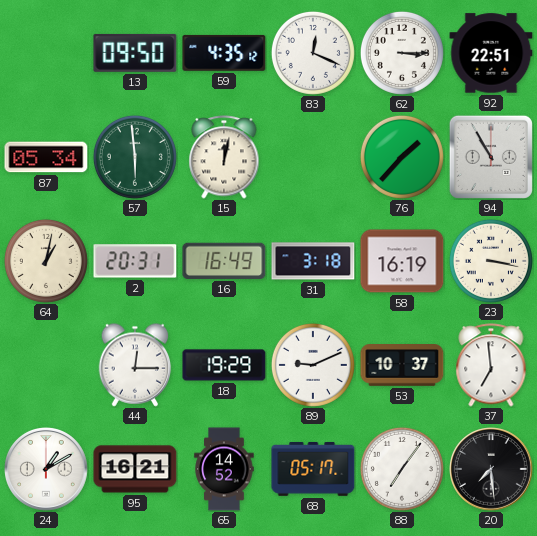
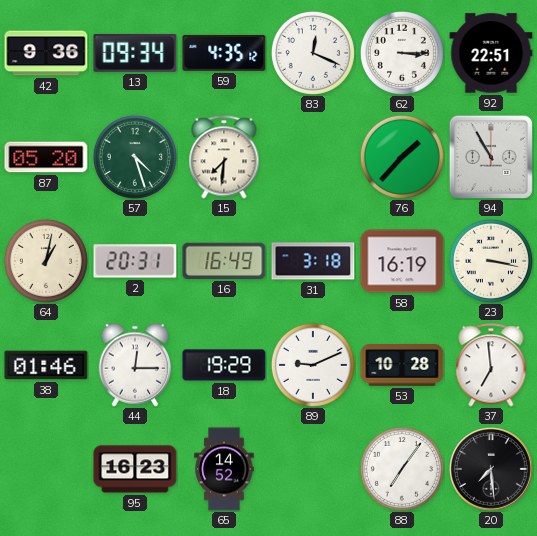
42: none -> 9:36
13: 09:50 -> 09:34
87: 05:34 -> 05:20
57: 5:59 -> 4:27
15: 12:02 -> 7:31
38: none -> 01:46
53: 10:37 -> 10:28
24: 1:10 -> none
95: 16:21 -> 16:23
68: 05:17 -> none
